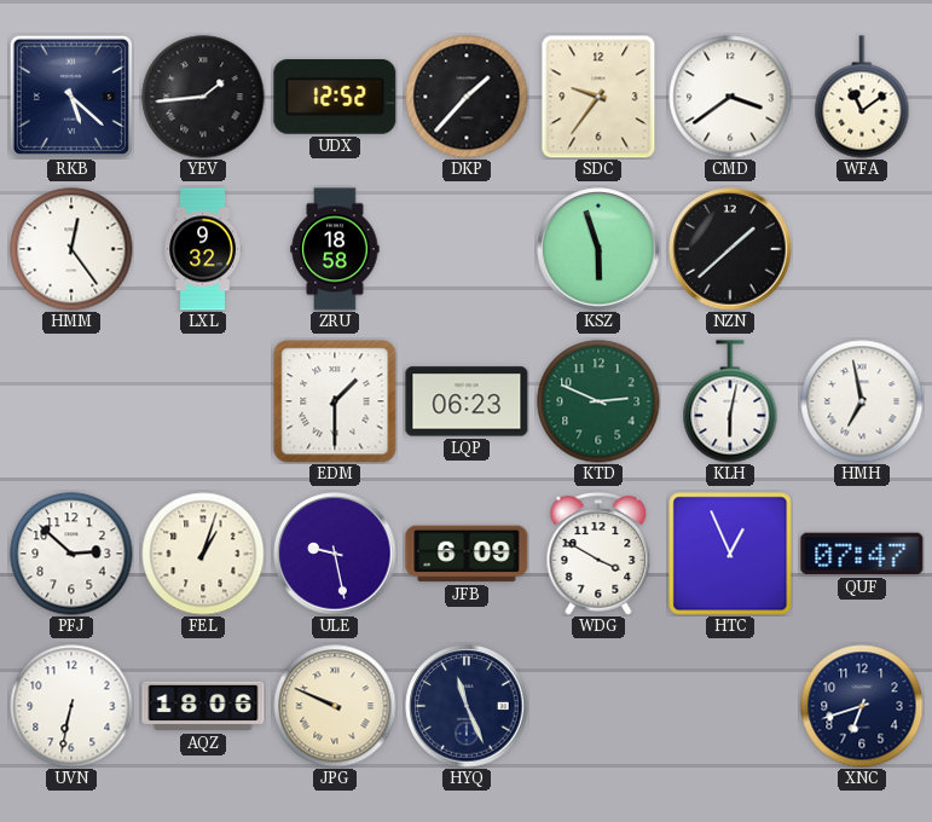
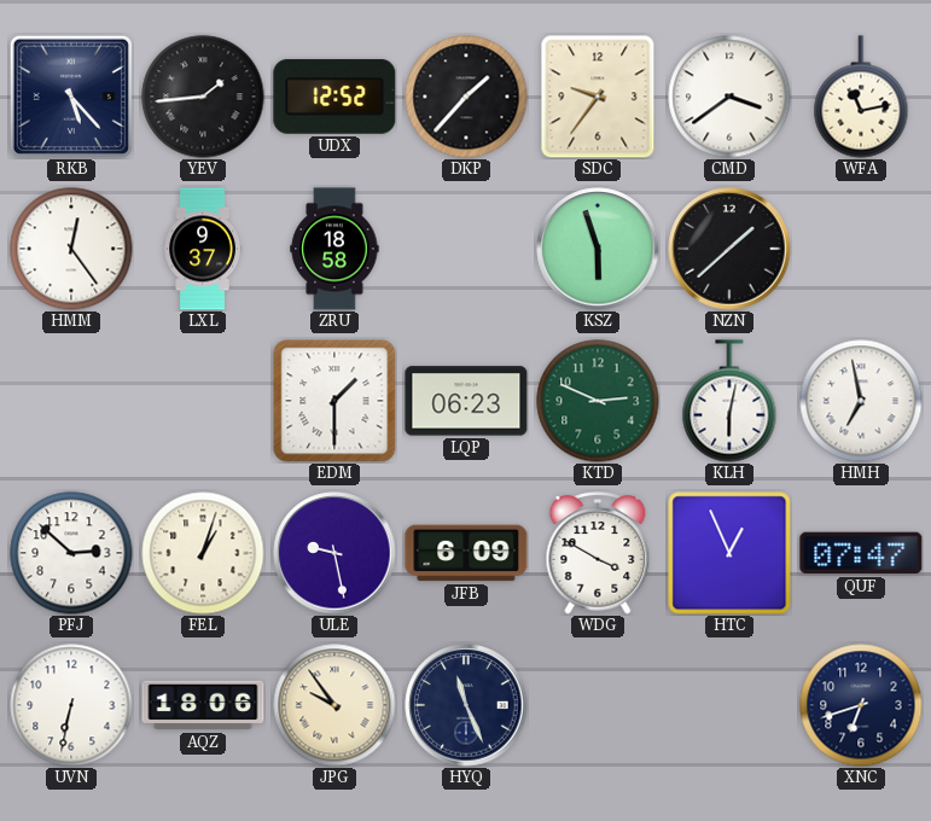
RKB: 5:22 -> 5:23
WFA: 11:09 -> 11:13
LXL: 9:32 -> 9:37
JPG: 9:49 -> 9:54
